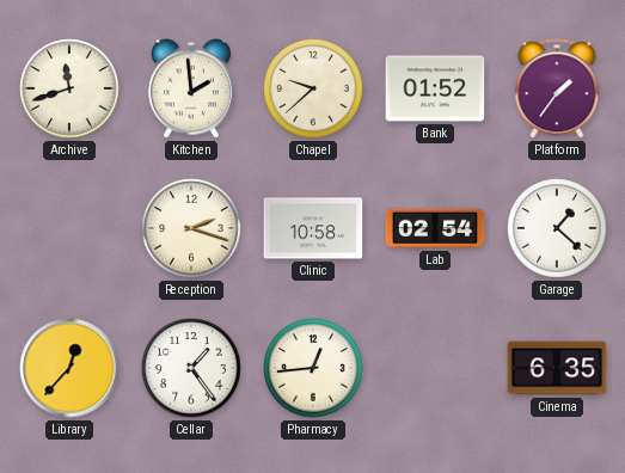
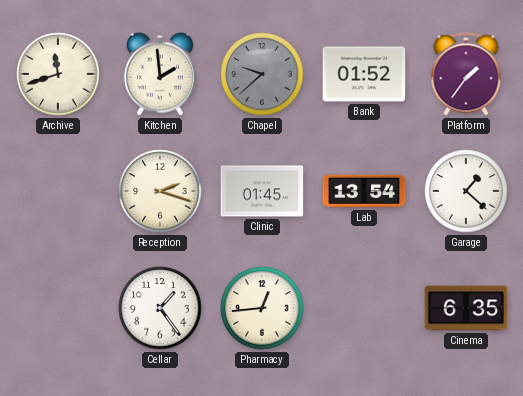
Chapel dial: cream -> grey
Clinic: 10:58 -> 01:45
Lab: 02:54 -> 13:54
Library: 12:37 -> none
